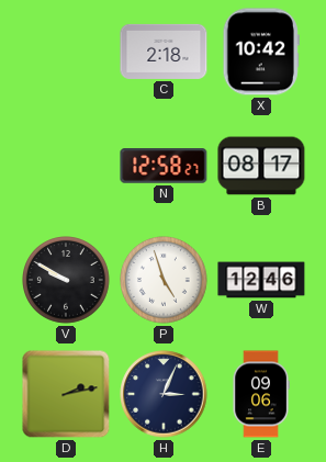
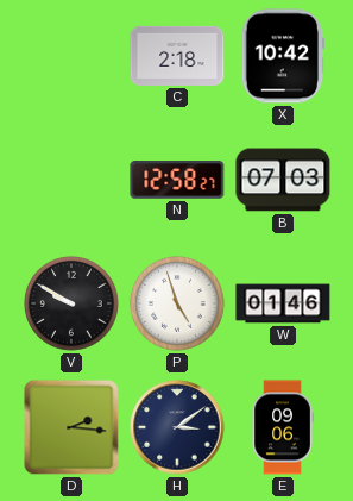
B: 08:17 -> 07:03
W: 12:46 -> 01:46
D: 2:13 -> 2:16
H: 3:04 -> 3:09
